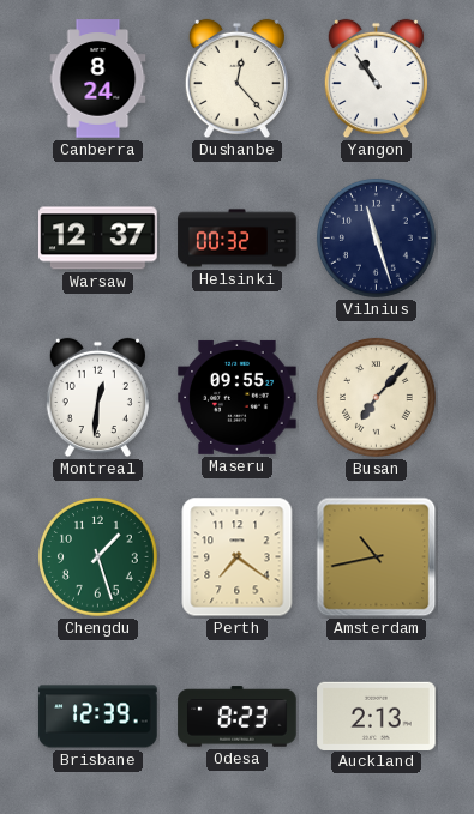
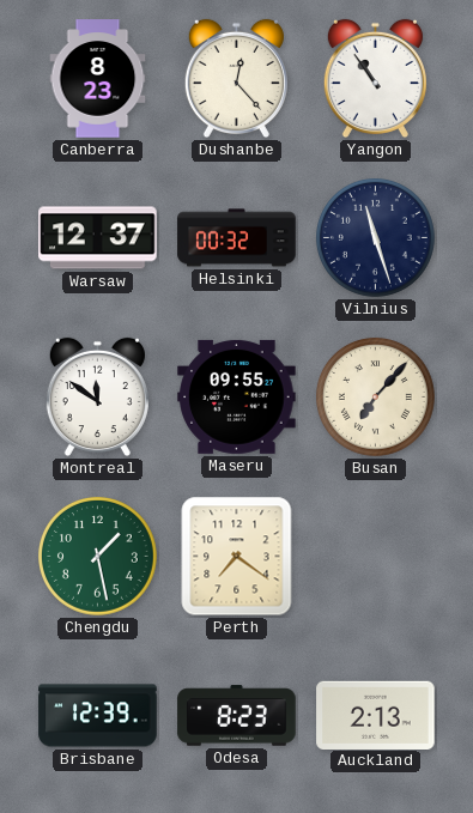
Canberra: 8:24 -> 8:23
Montreal: 12:31 -> 11:51
Chengdu: 1:27 -> 1:28
Amsterdam: 10:43 -> none
